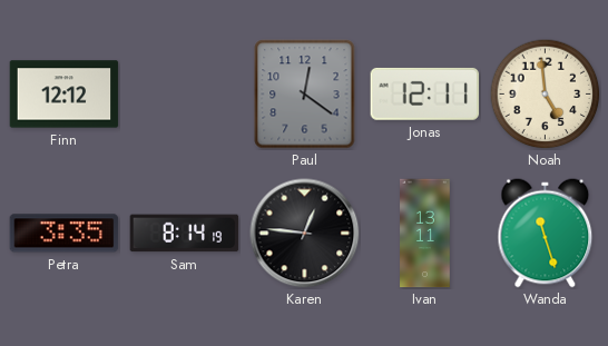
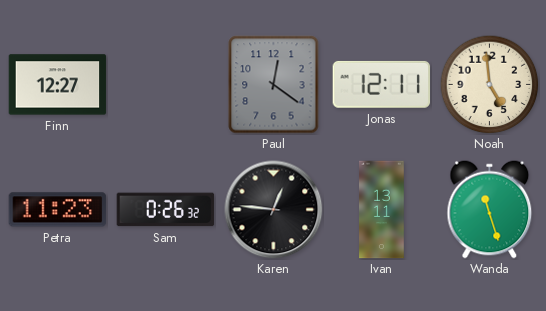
Finn: 12:12 -> 12:27
Petra: 3:35 -> 11:23
Sam: 8:14 -> 0:26
